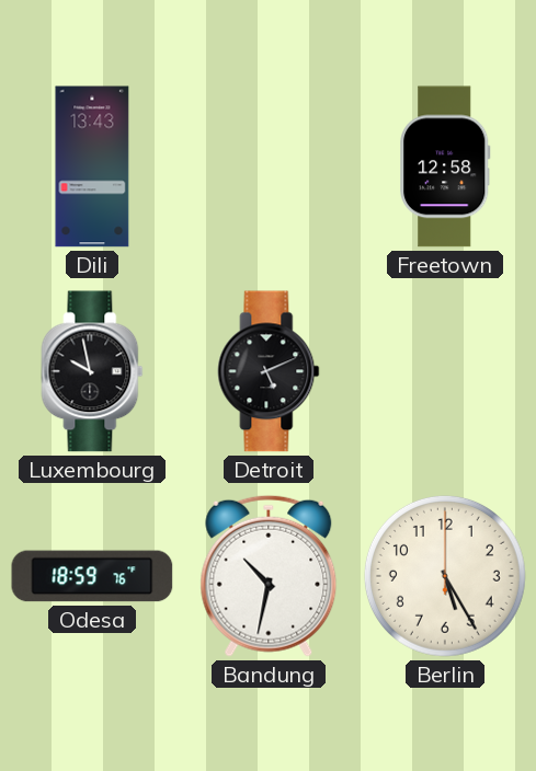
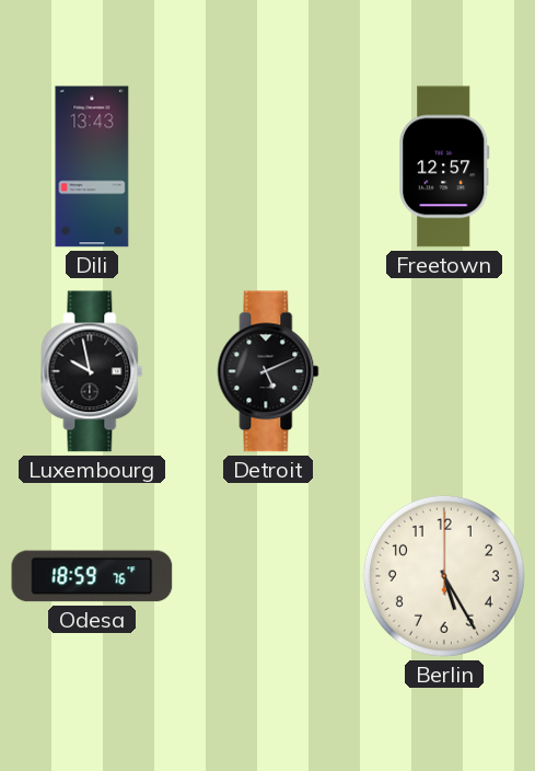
Freetown: 12:58 -> 12:57
Bandung: 10:32 -> none
